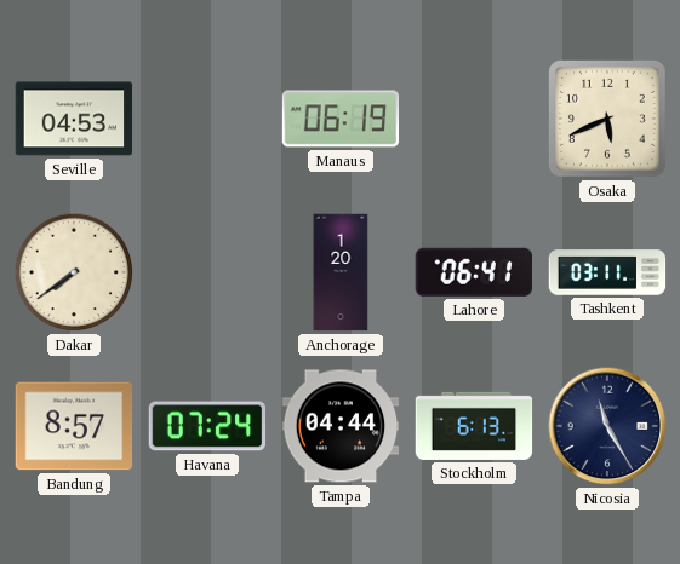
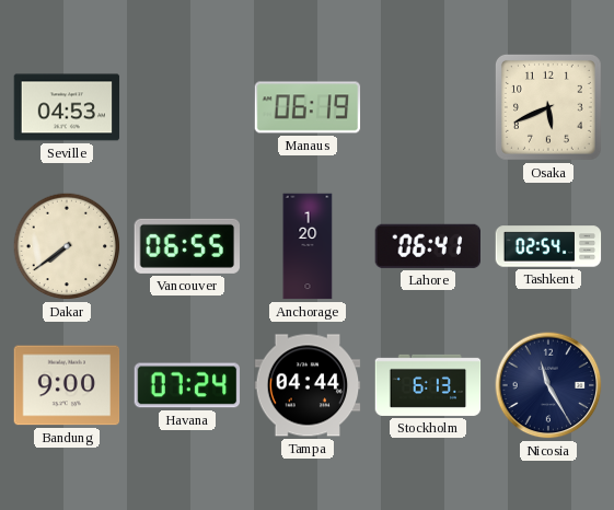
Vancouver: none -> 06:55
Tashkent: 03:11 -> 02:54
Bandung: 8:57 -> 9:00
